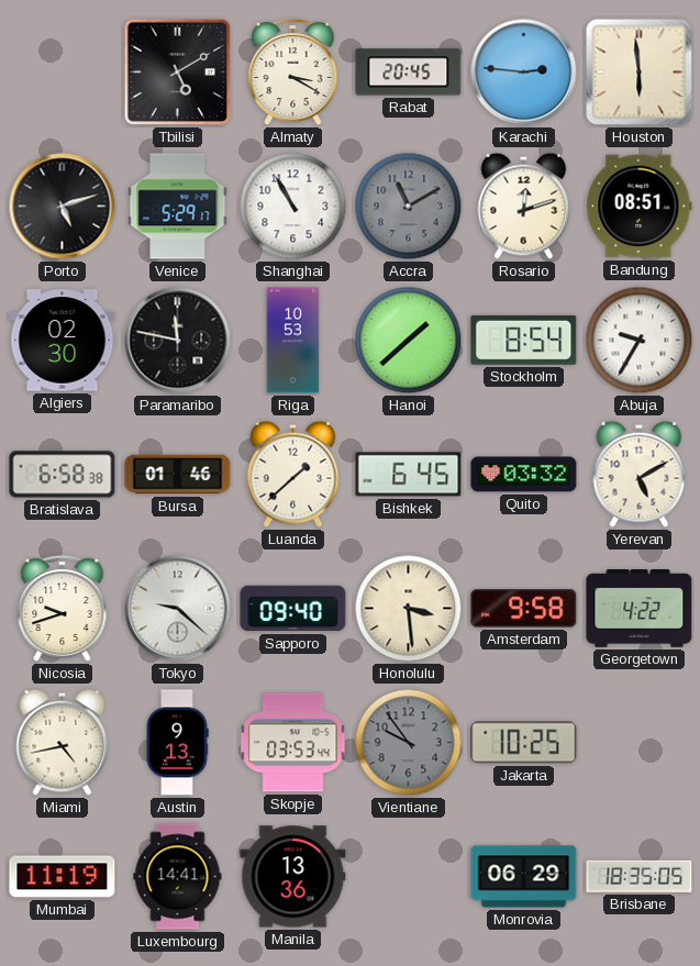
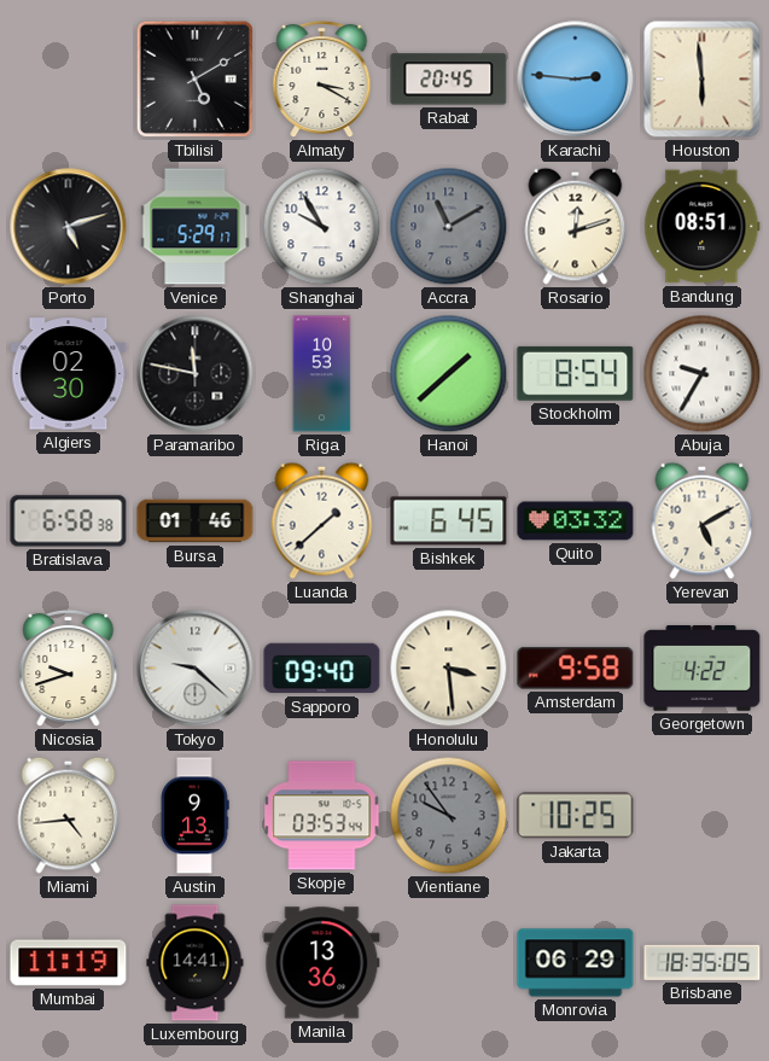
Shanghai: 10:55 -> 9:55
Miami: 4:43 -> 4:44
